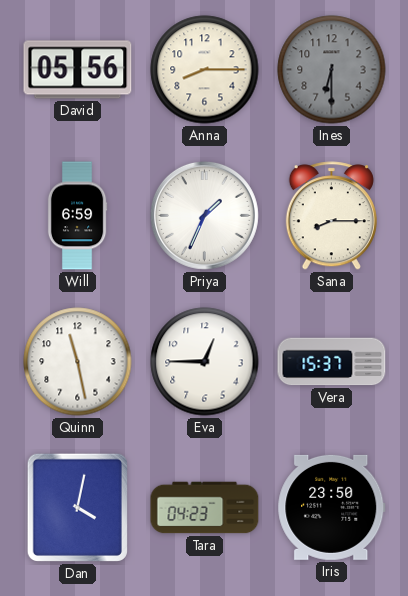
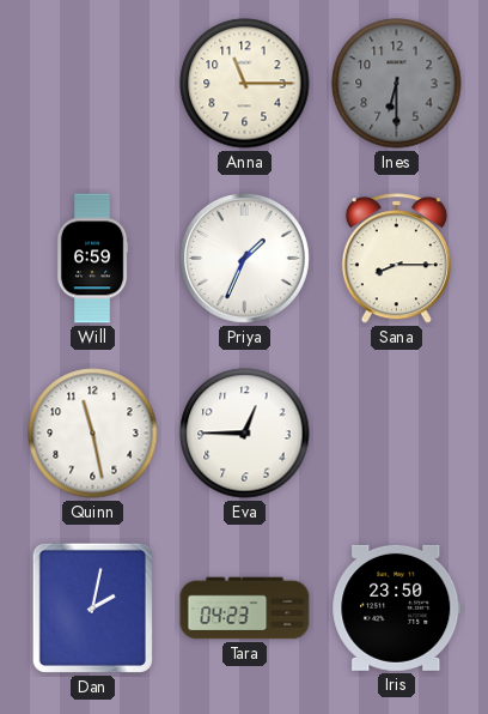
David: 05:56 -> none
Anna: 8:15 -> 11:15
Vera: 15:37 -> none
Dan: 4:02 -> 2:02
